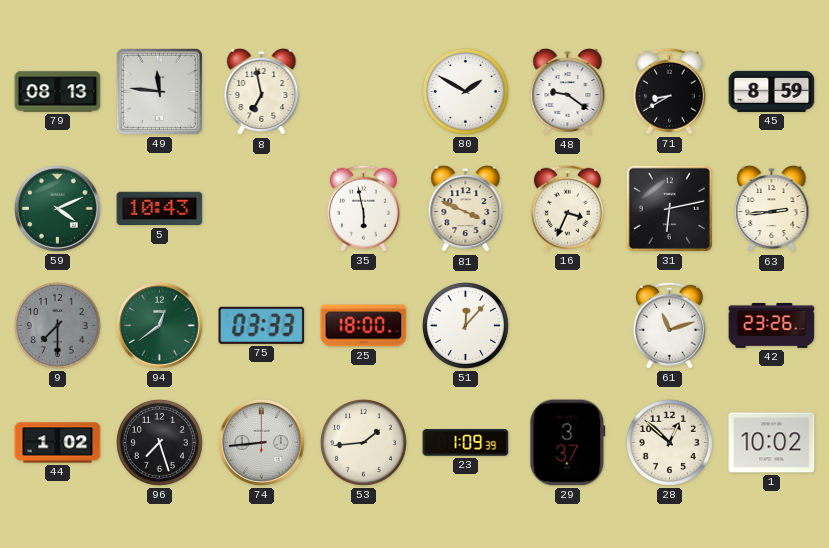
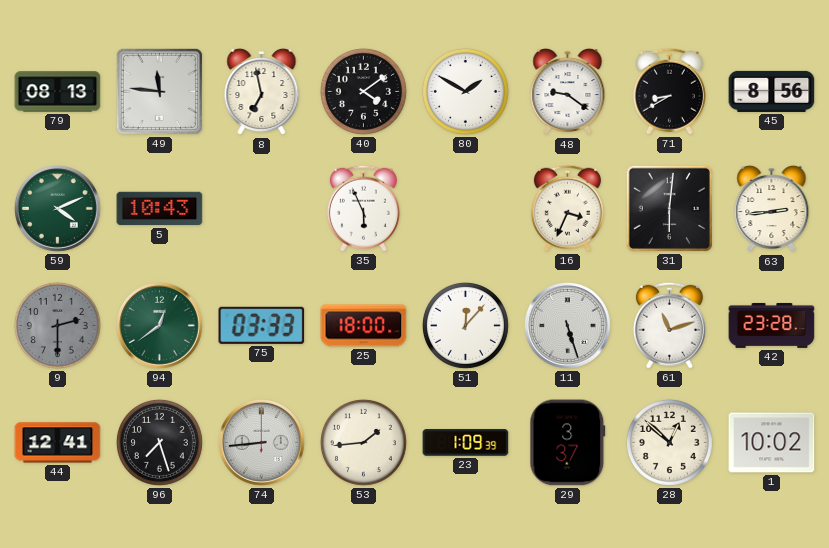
40: none -> 4:09
45: 8:59 -> 8:56
35: 5:58 -> 5:56
81: 3:49 -> none
31: 6:13 -> 6:01
9: 7:30 -> 2:30
11: none -> 5:27
42: 23:26 -> 23:28
44: 1:02 -> 12:41
